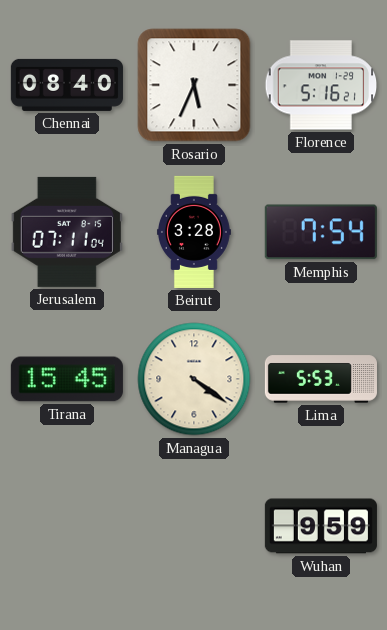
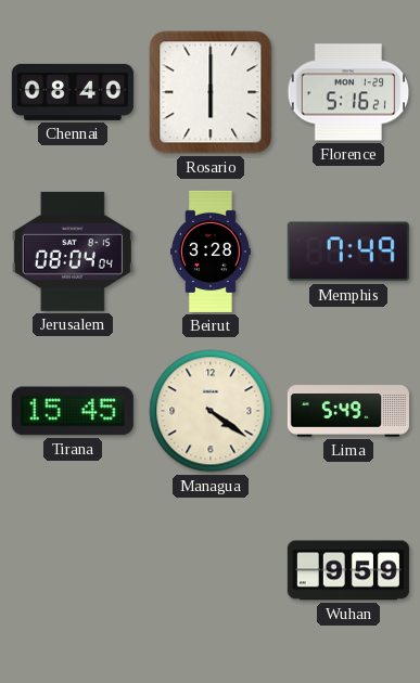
Rosario: 5:34 -> 6:00
Jerusalem: 07:11 -> 08:04
Memphis: 7:54 -> 7:49
Lima: 5:53 -> 5:49
